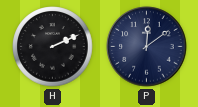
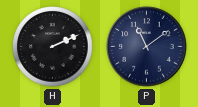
P: 12:09 -> 11:09
